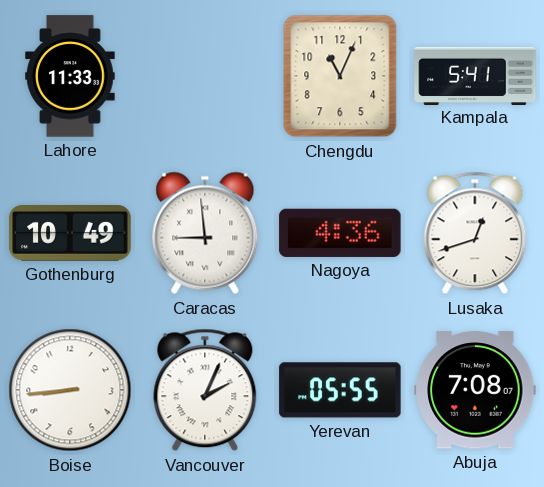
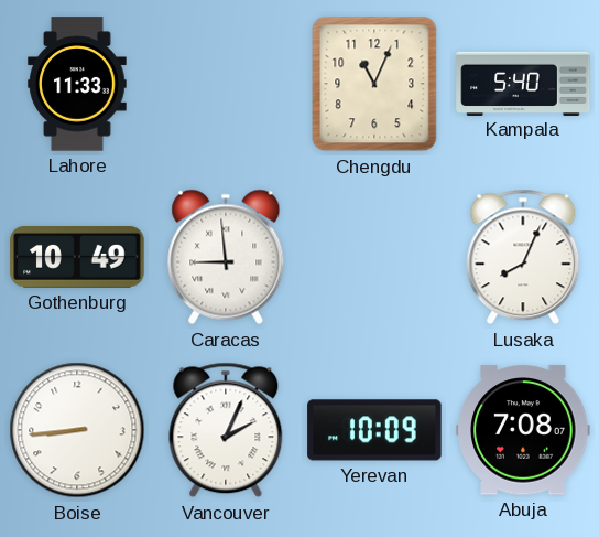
Kampala: 5:41 -> 5:40
Nagoya: 4:36 -> none
Lusaka: 12:42 -> 8:04
Yerevan: 05:55 -> 10:09
